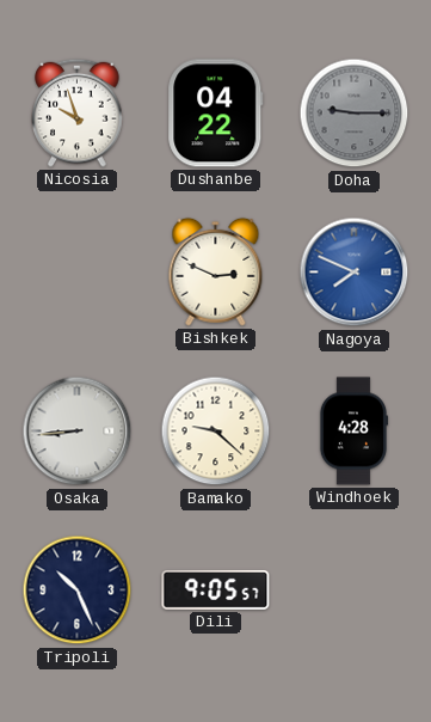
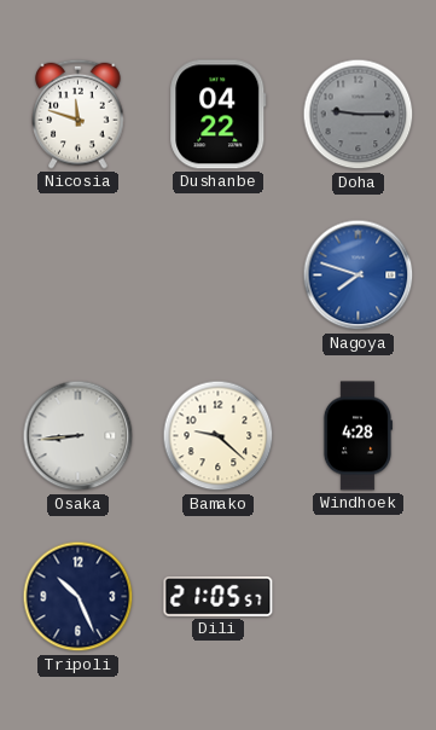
Nicosia: 9:57 -> 11:48
Bishkek: 2:49 -> none
Nagoya: 7:49 -> 7:48
Dili: 9:05 -> 21:05
